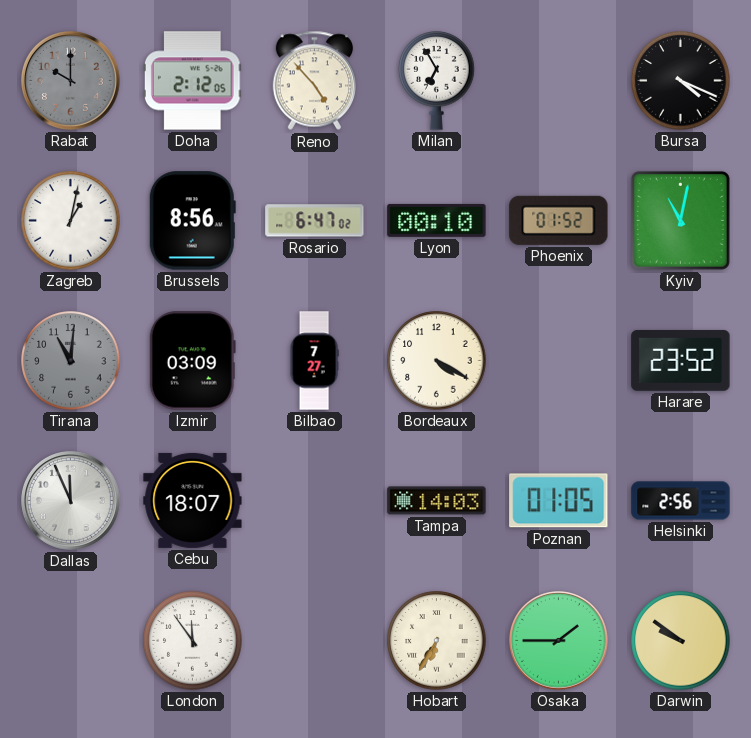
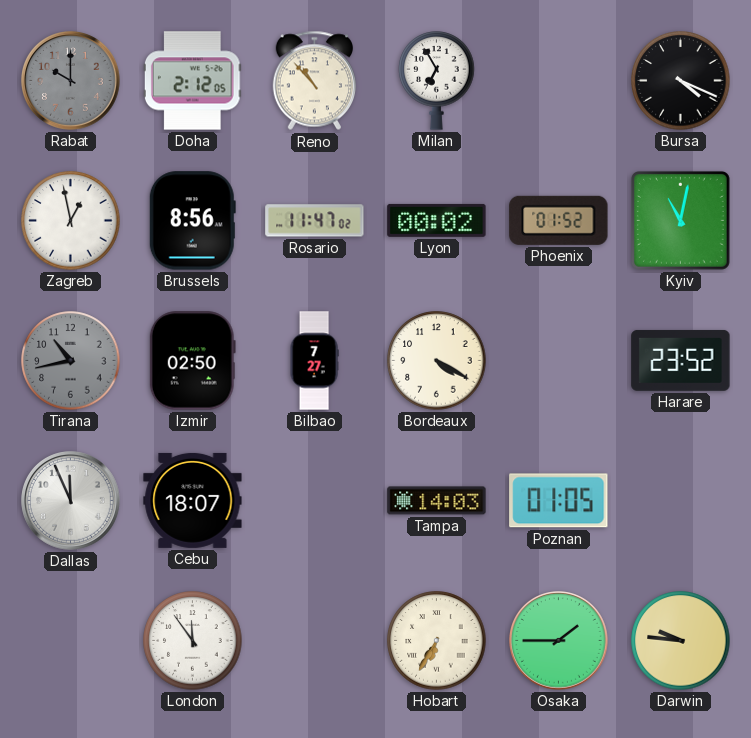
Reno: 4:53 -> 10:53
Zagreb: 1:02 -> 12:58
Rosario: 6:47 -> 11:47
Lyon: 00:10 -> 00:02
Tirana: 11:01 -> 10:43
Izmir: 03:09 -> 02:50
Helsinki: 2:56 -> none
Darwin: 9:51 -> 9:46
